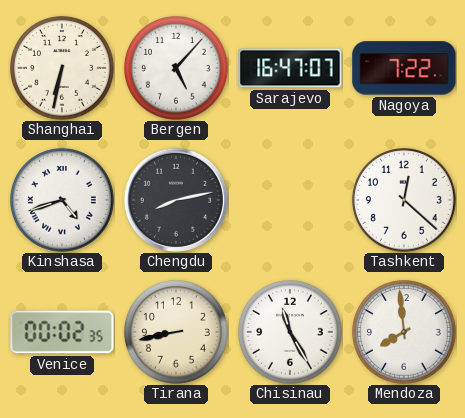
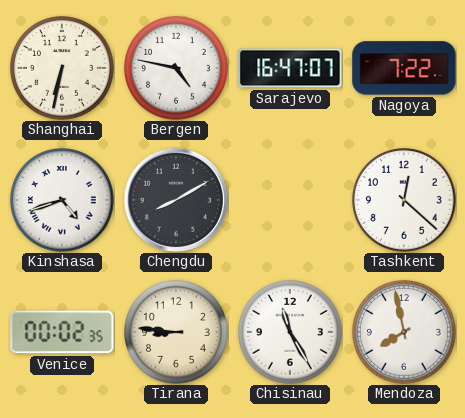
Bergen: 5:07 -> 4:47
Chengdu: 8:13 -> 8:10
Tirana: 8:43 -> 8:46
Mendoza: 7:59 -> 7:58
